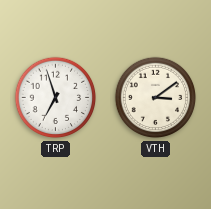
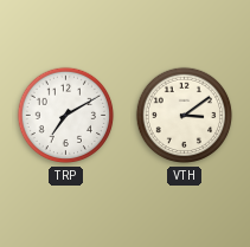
TRP: 6:57 -> 7:10
